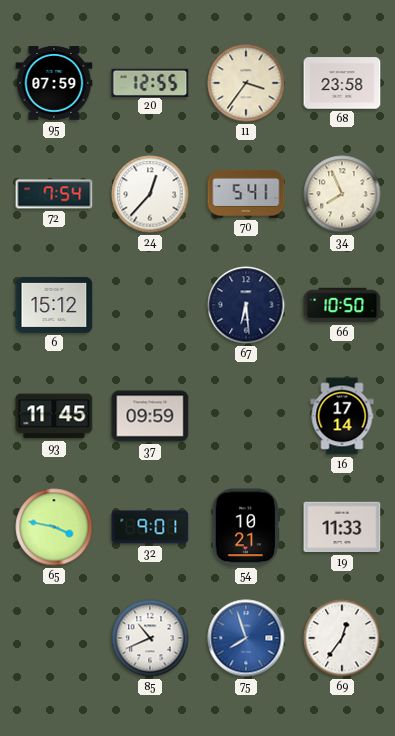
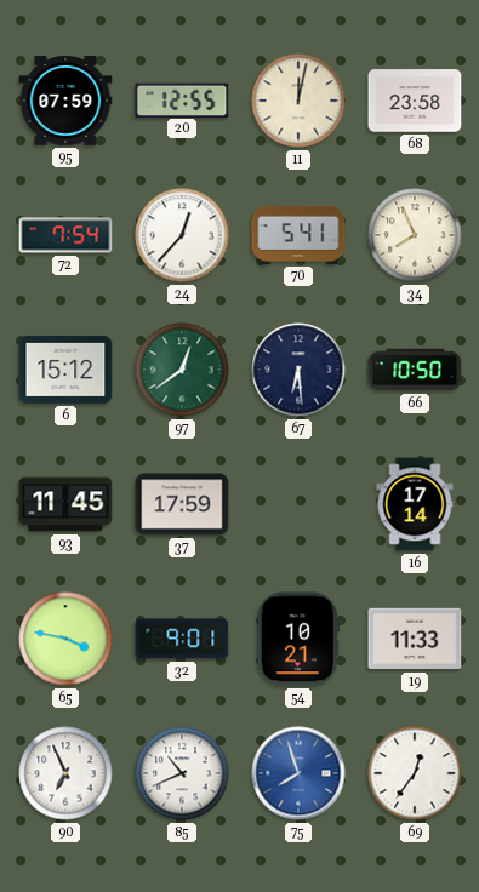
11: 3:36 -> 12:02
97: none -> 12:39
37: 09:59 -> 17:59
90: none -> 6:56
